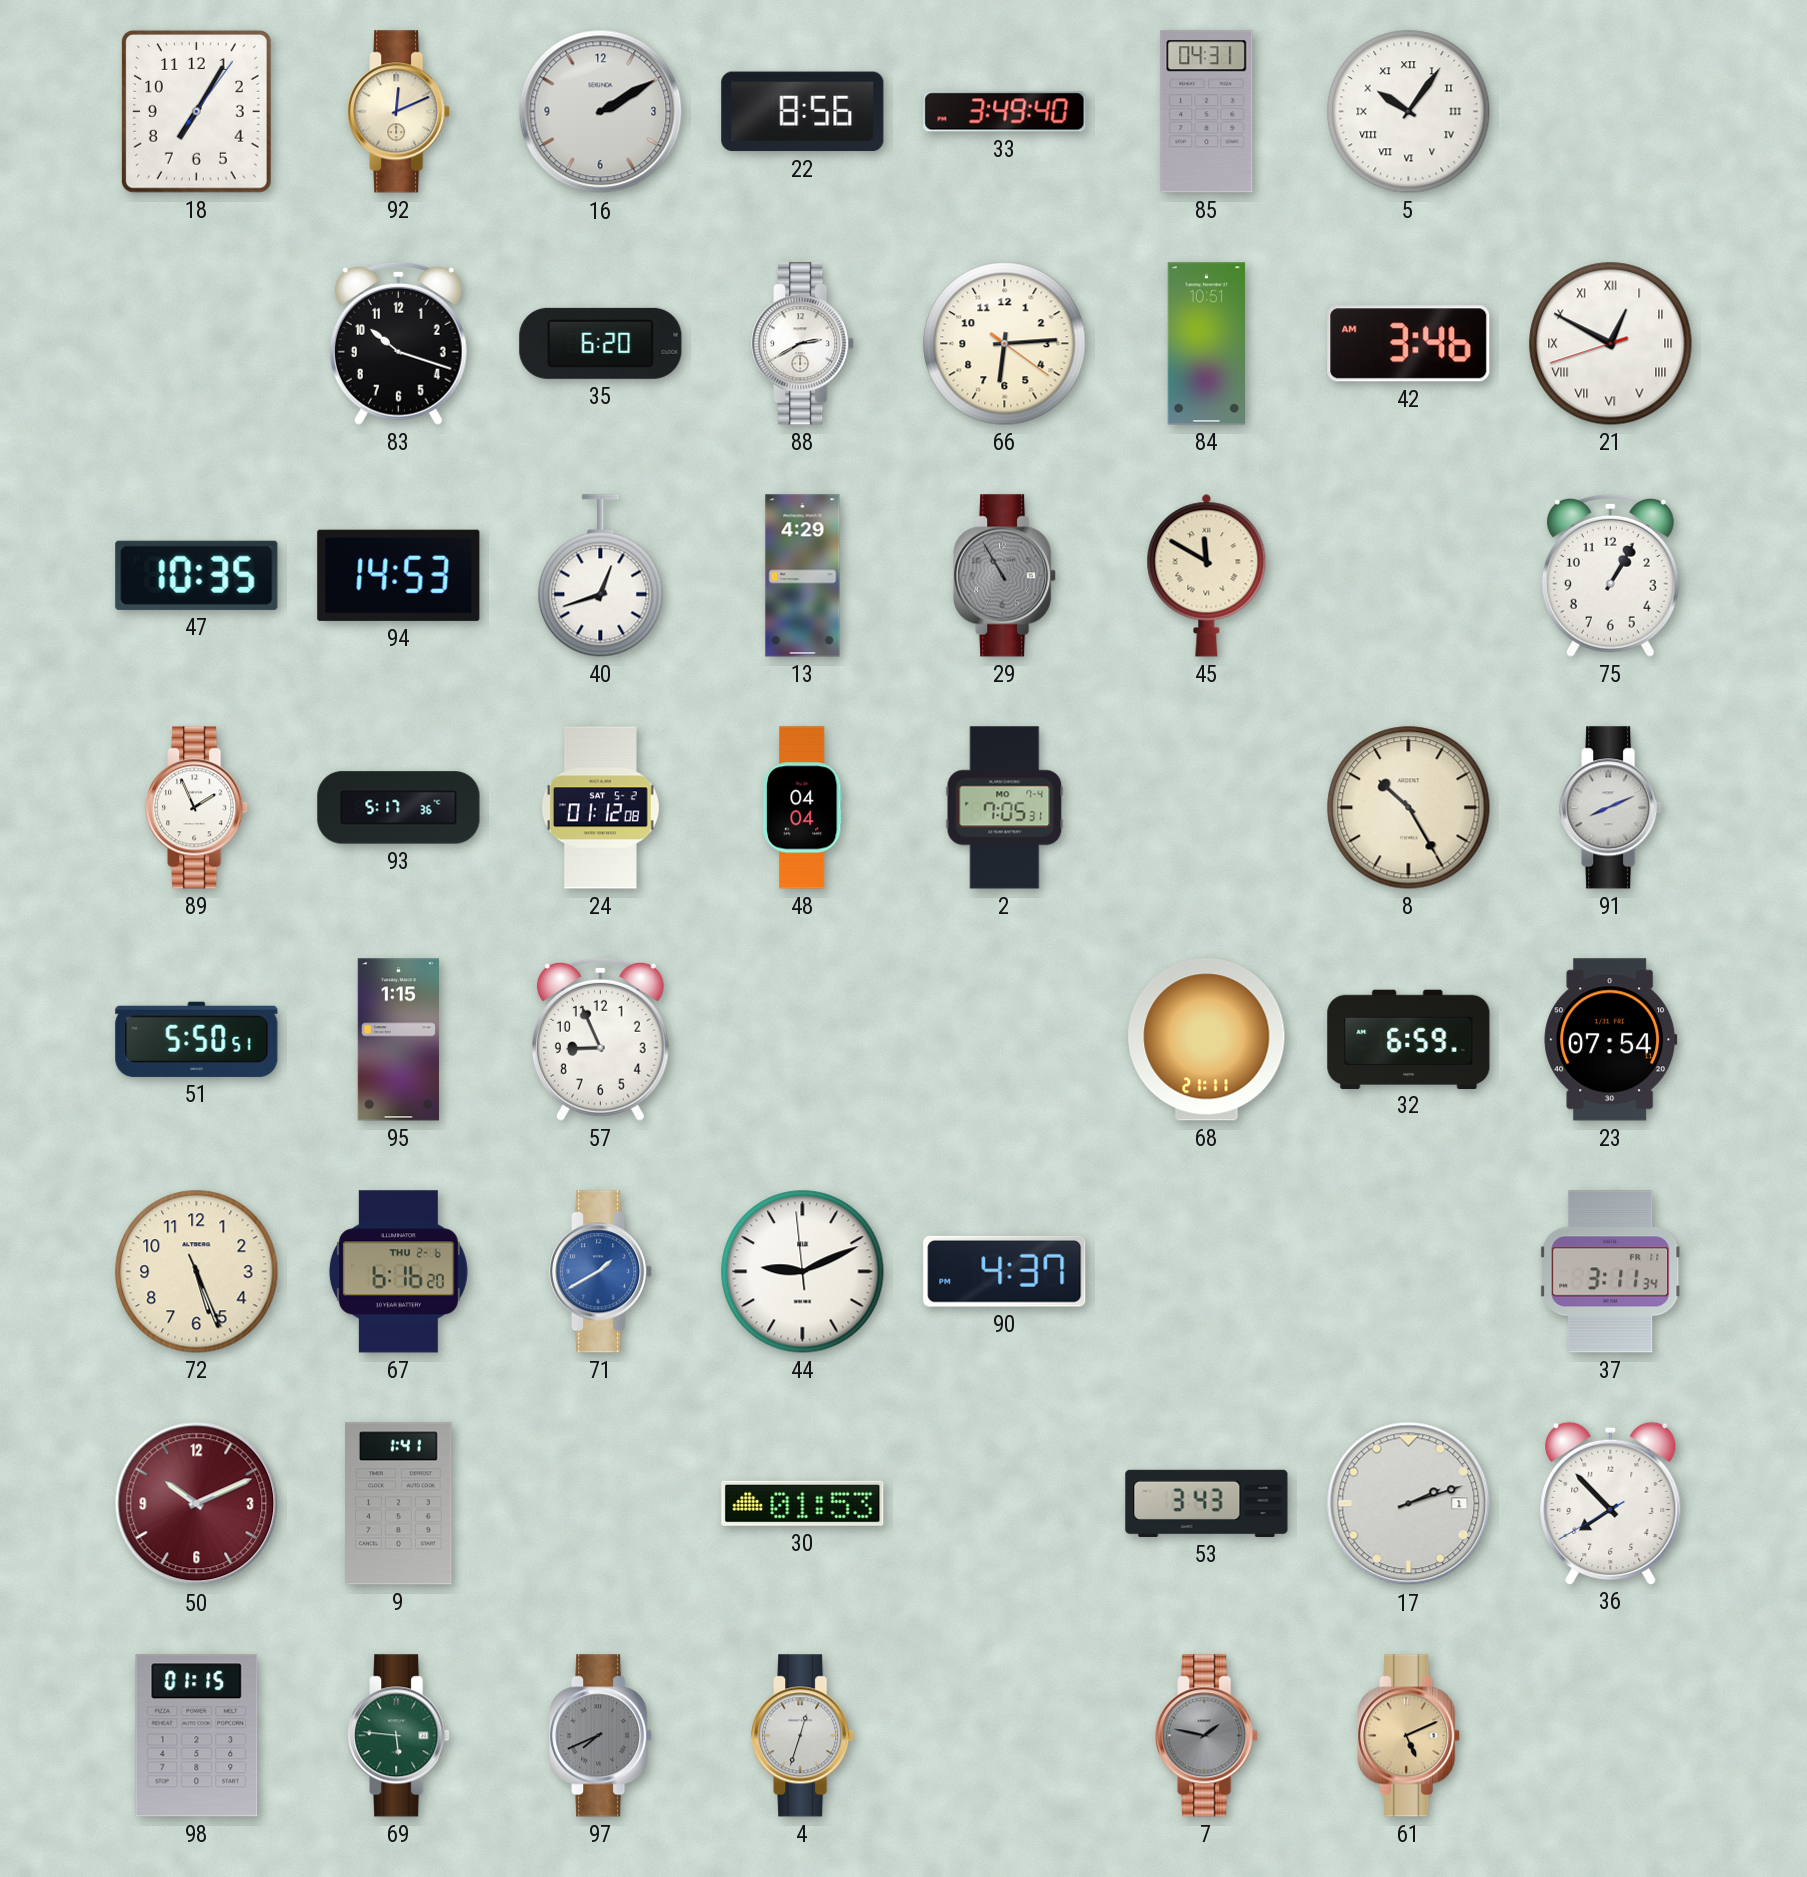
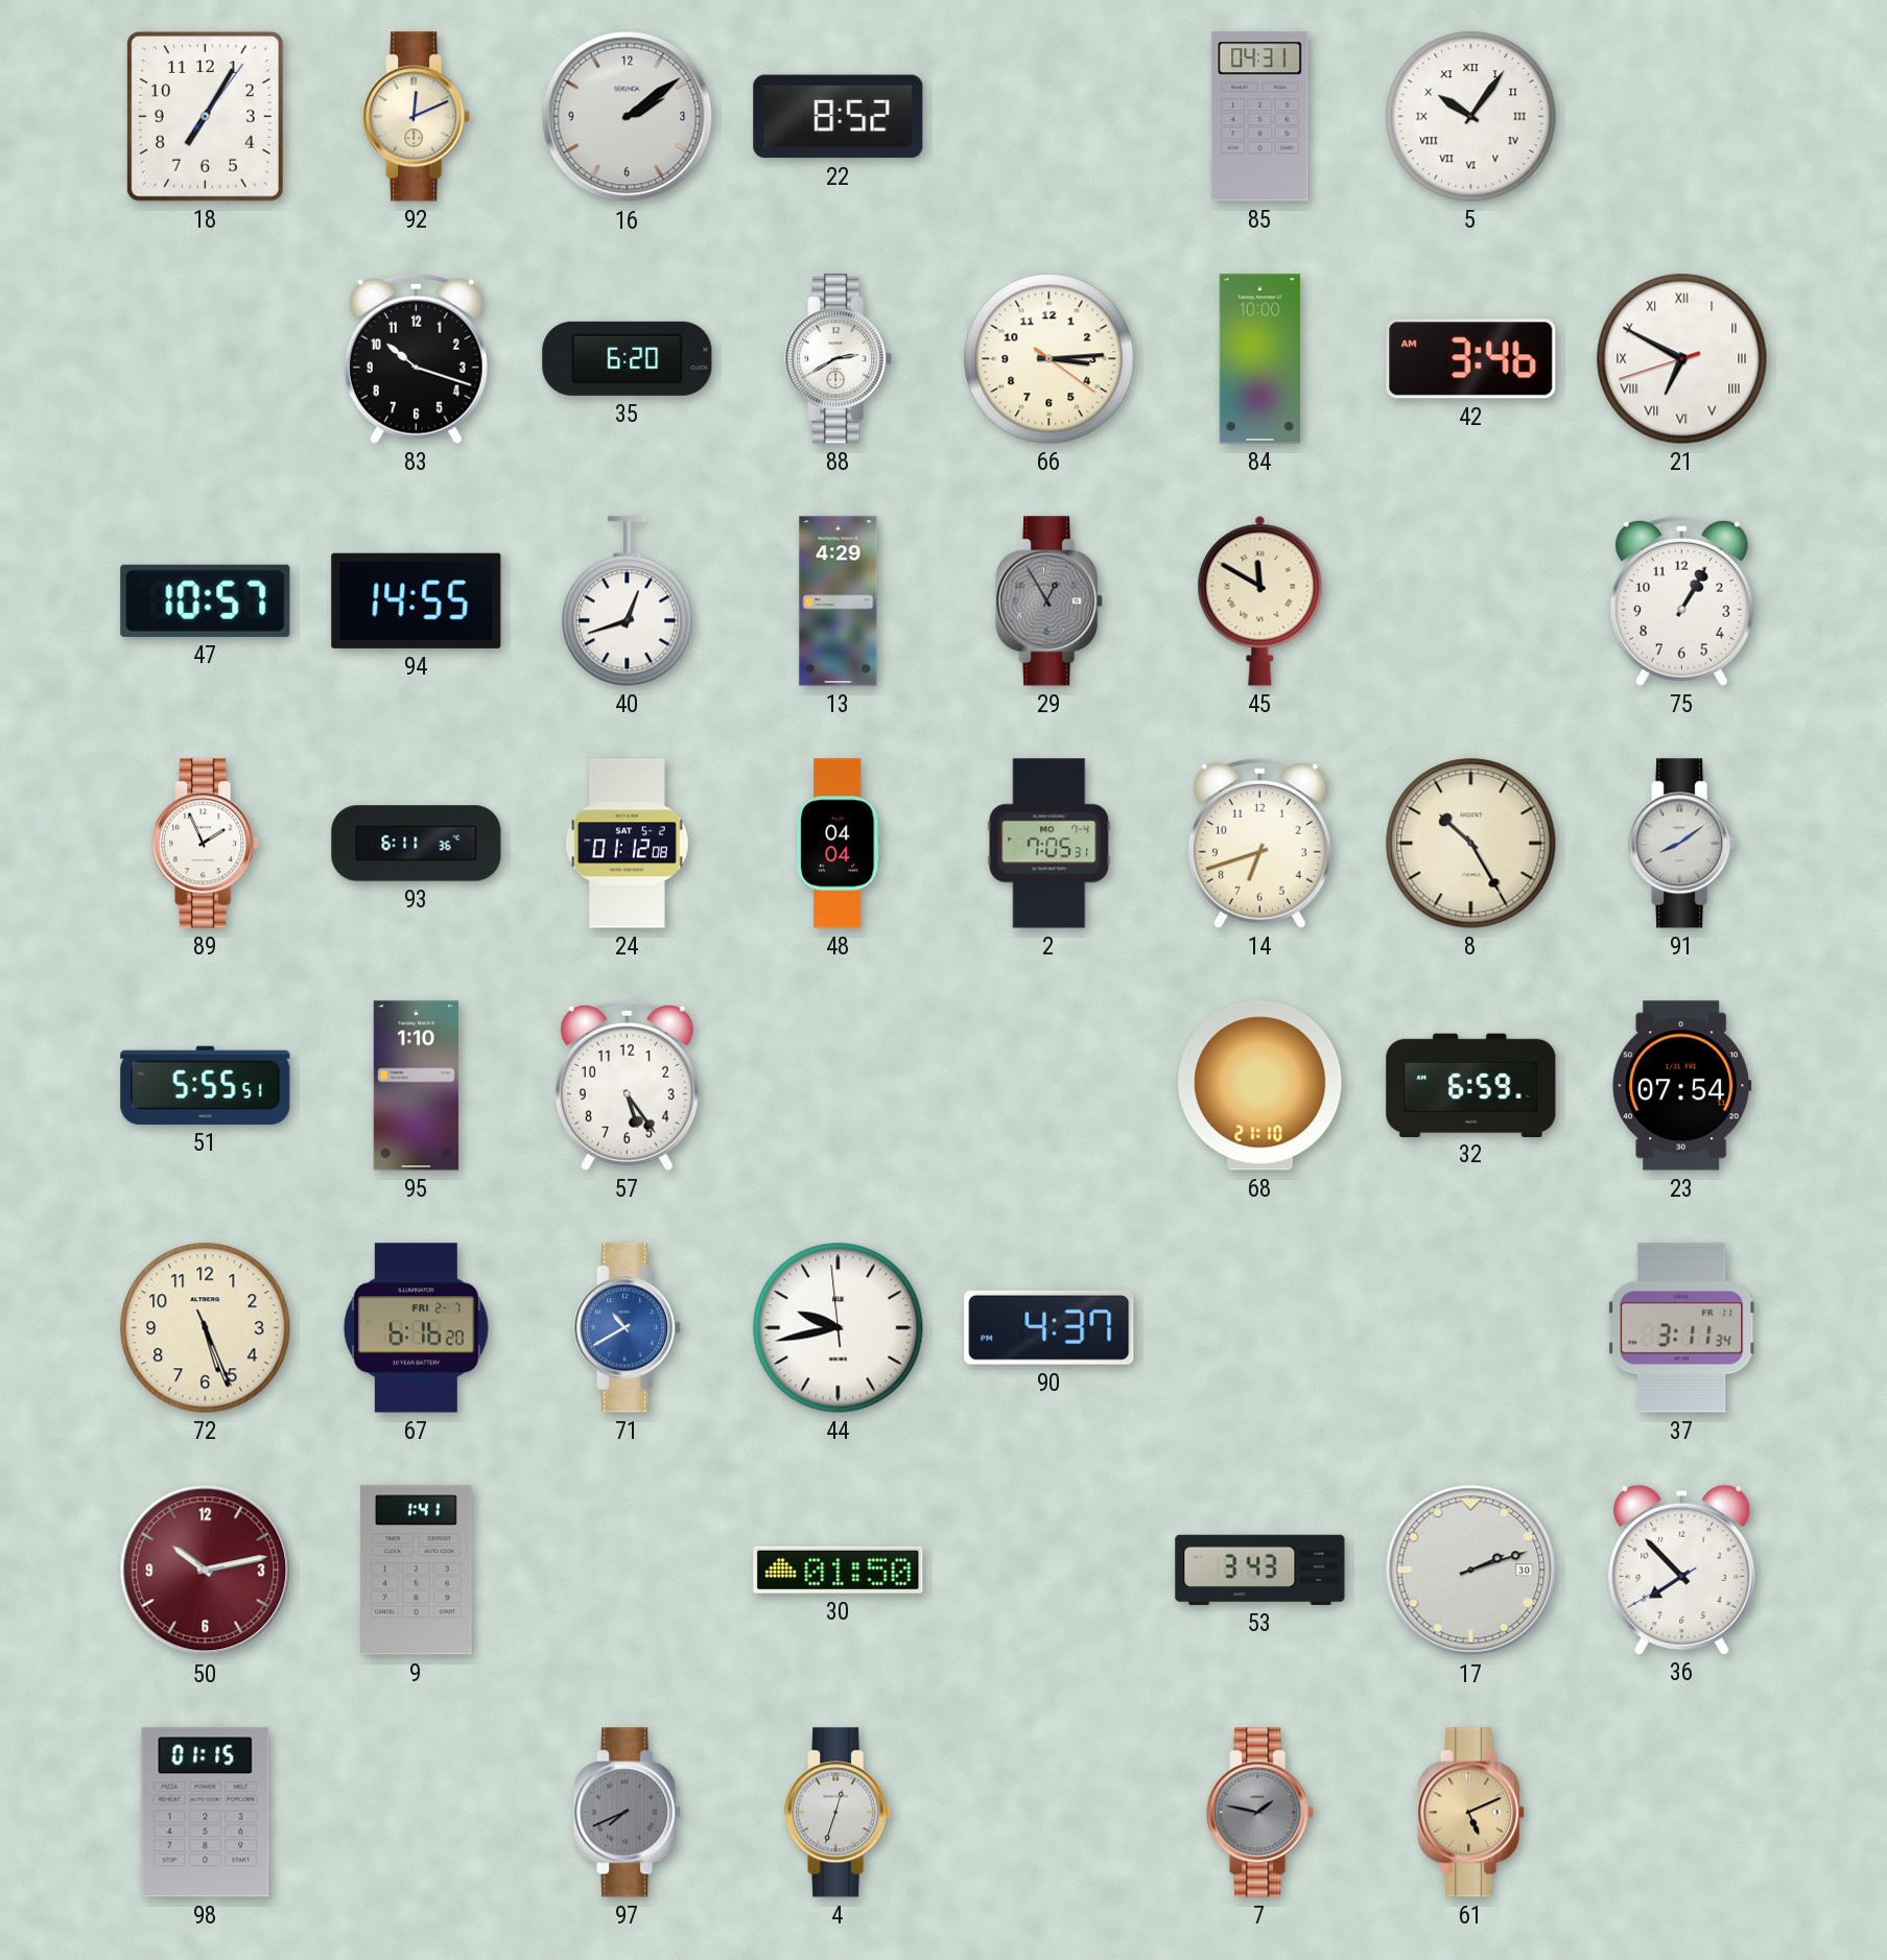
16: 2:10 -> 2:09
22: 8:56 -> 8:52
33: 3:49 -> none
66: 6:14 -> 3:14
84: 10:51 -> 10:00
21: 12:49 -> 6:49
47: 10:35 -> 10:57
94: 14:53 -> 14:55
29: 10:55 -> 12:55
93: 5:17 -> 6:11
14: none -> 6:42
91: 8:11 -> 8:09
51: 5:50 -> 5:55
95: 1:15 -> 1:10
57: 8:56 -> 5:24
68: 21:11 -> 21:10
67 date: THU 2-6 -> FRI 2-7
71: 1:40 -> 10:40
44: 9:10 -> 9:42
50: 10:11 -> 10:13
30: 01:53 -> 01:50
17 date: 1 -> 30
69: 5:46 -> none
